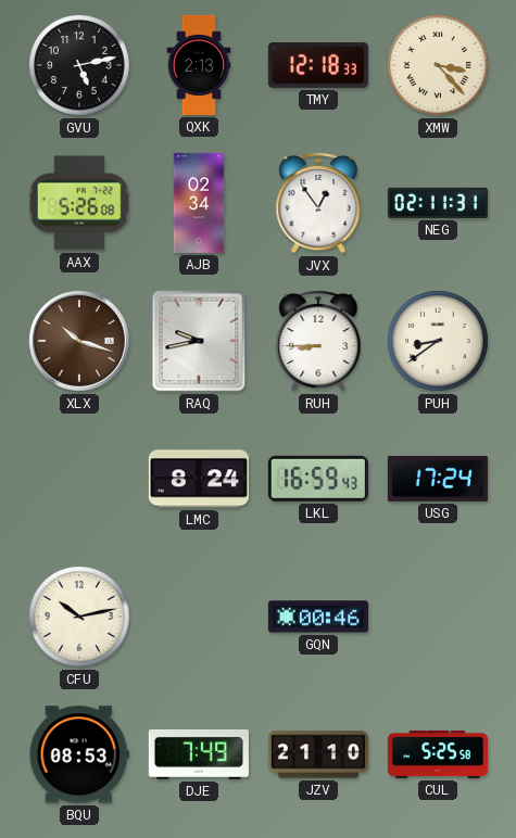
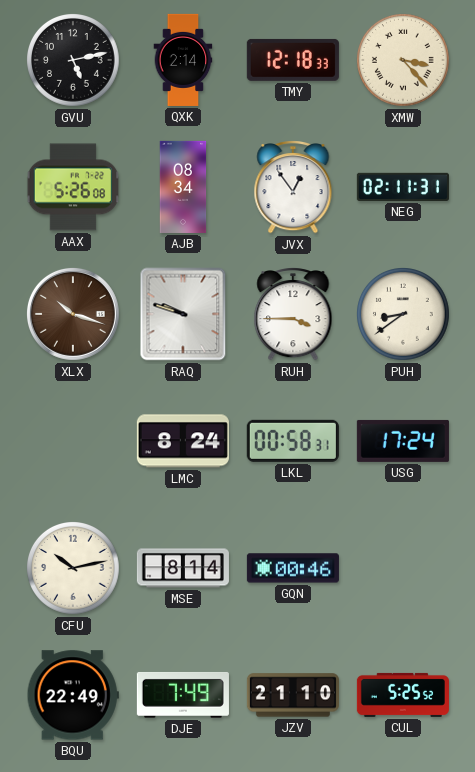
QXK: 2:13 -> 2:14
AJB: 02:34 -> 08:34
RAQ: 9:43 -> 9:48
RUH: 8:45 -> 3:45
LKL: 16:59 -> 00:58
MSE: none -> 8:14
BQU: 08:53 -> 22:49
CUL: 5:25:58 -> 5:25:52
